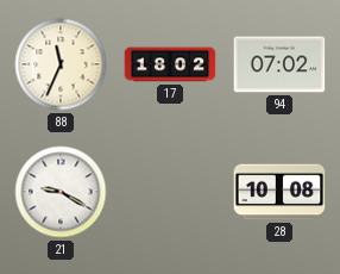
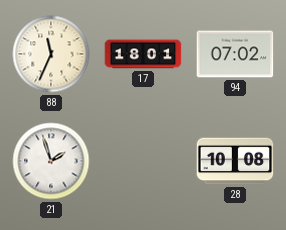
17: 18:02 -> 18:01
21: 9:20 -> 1:57
